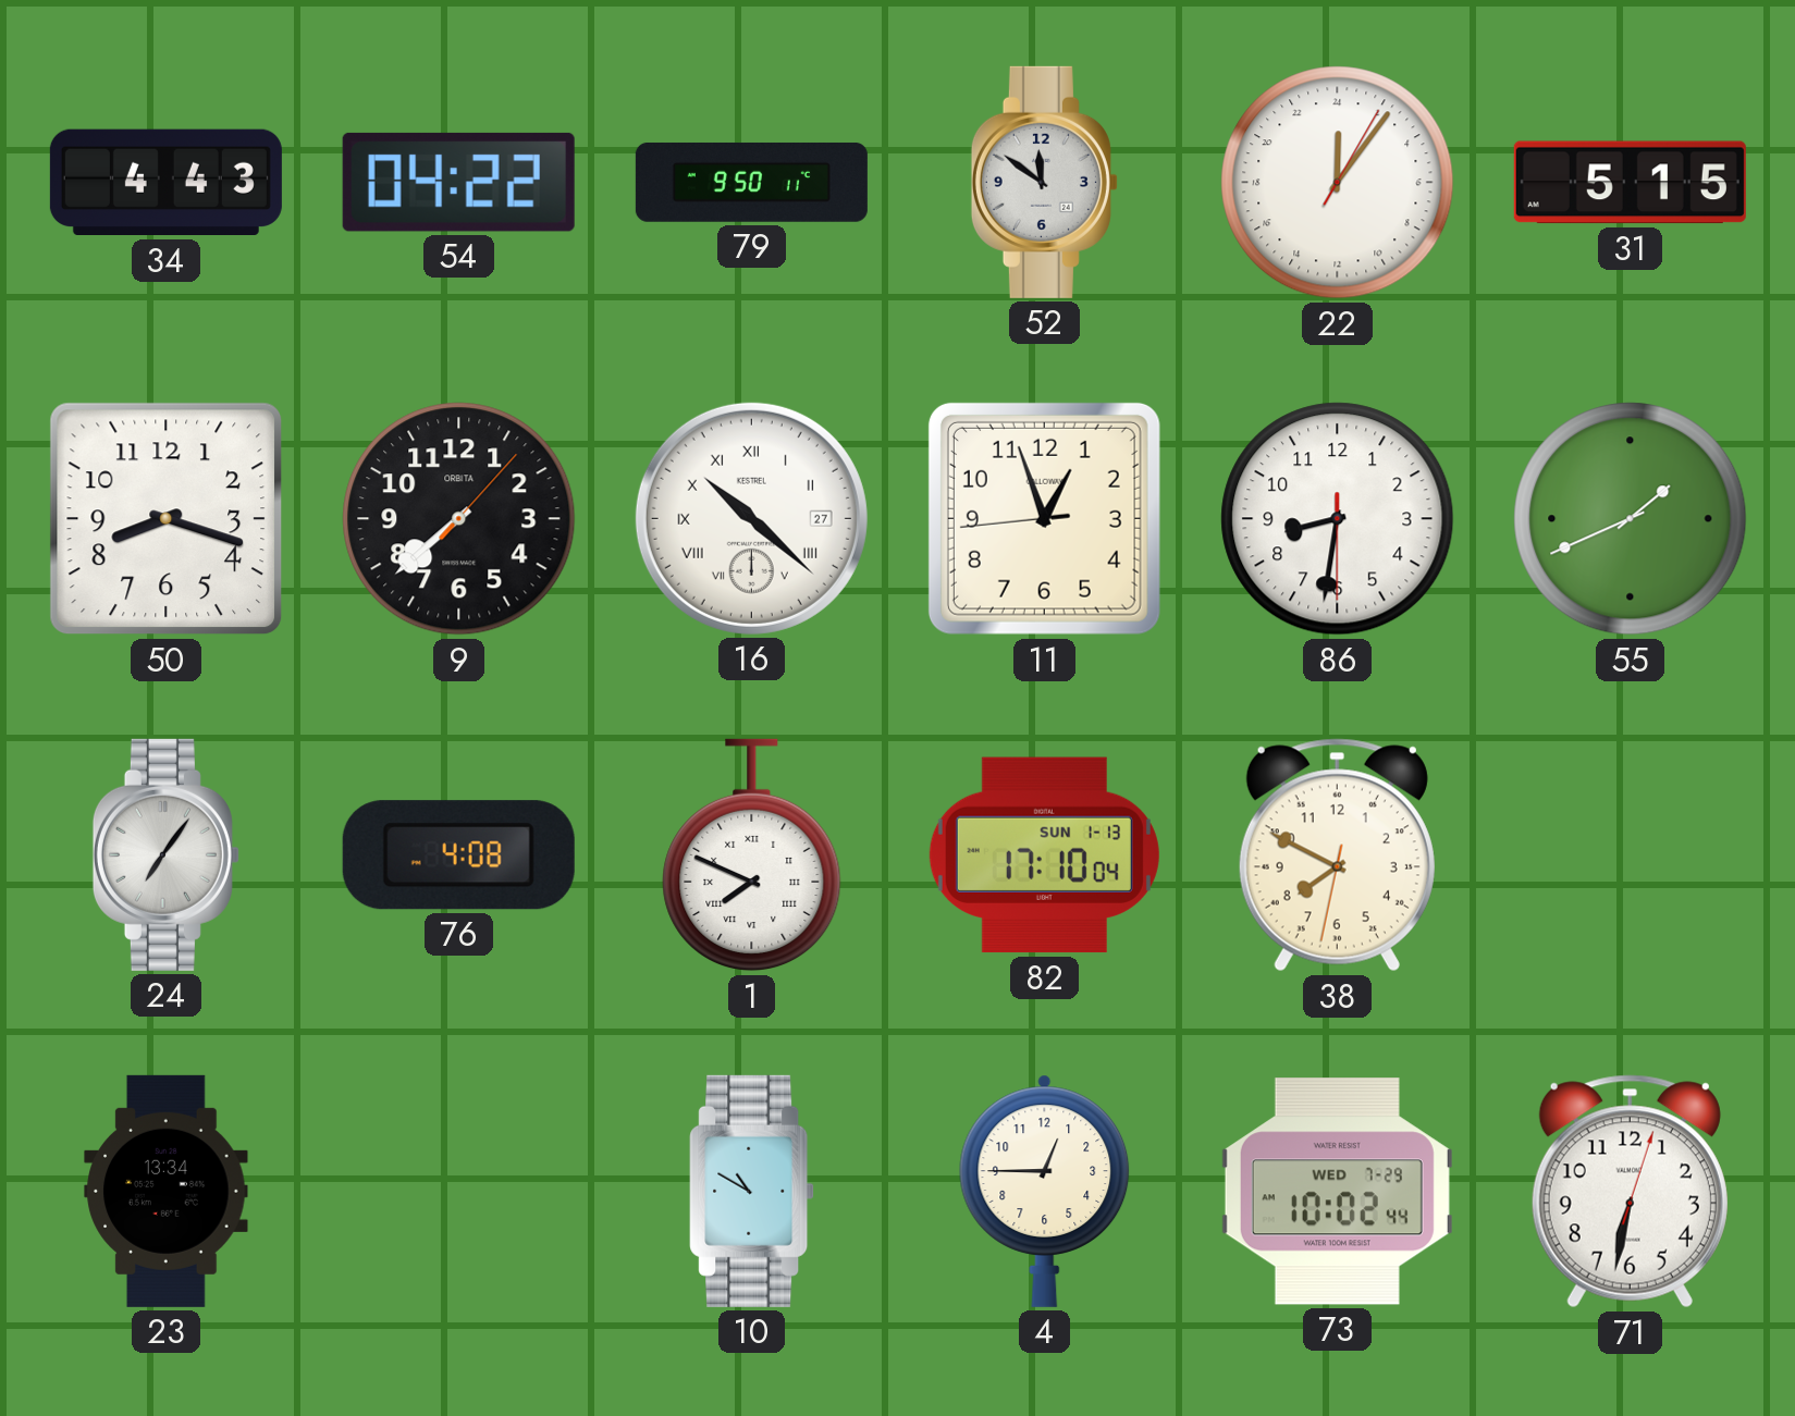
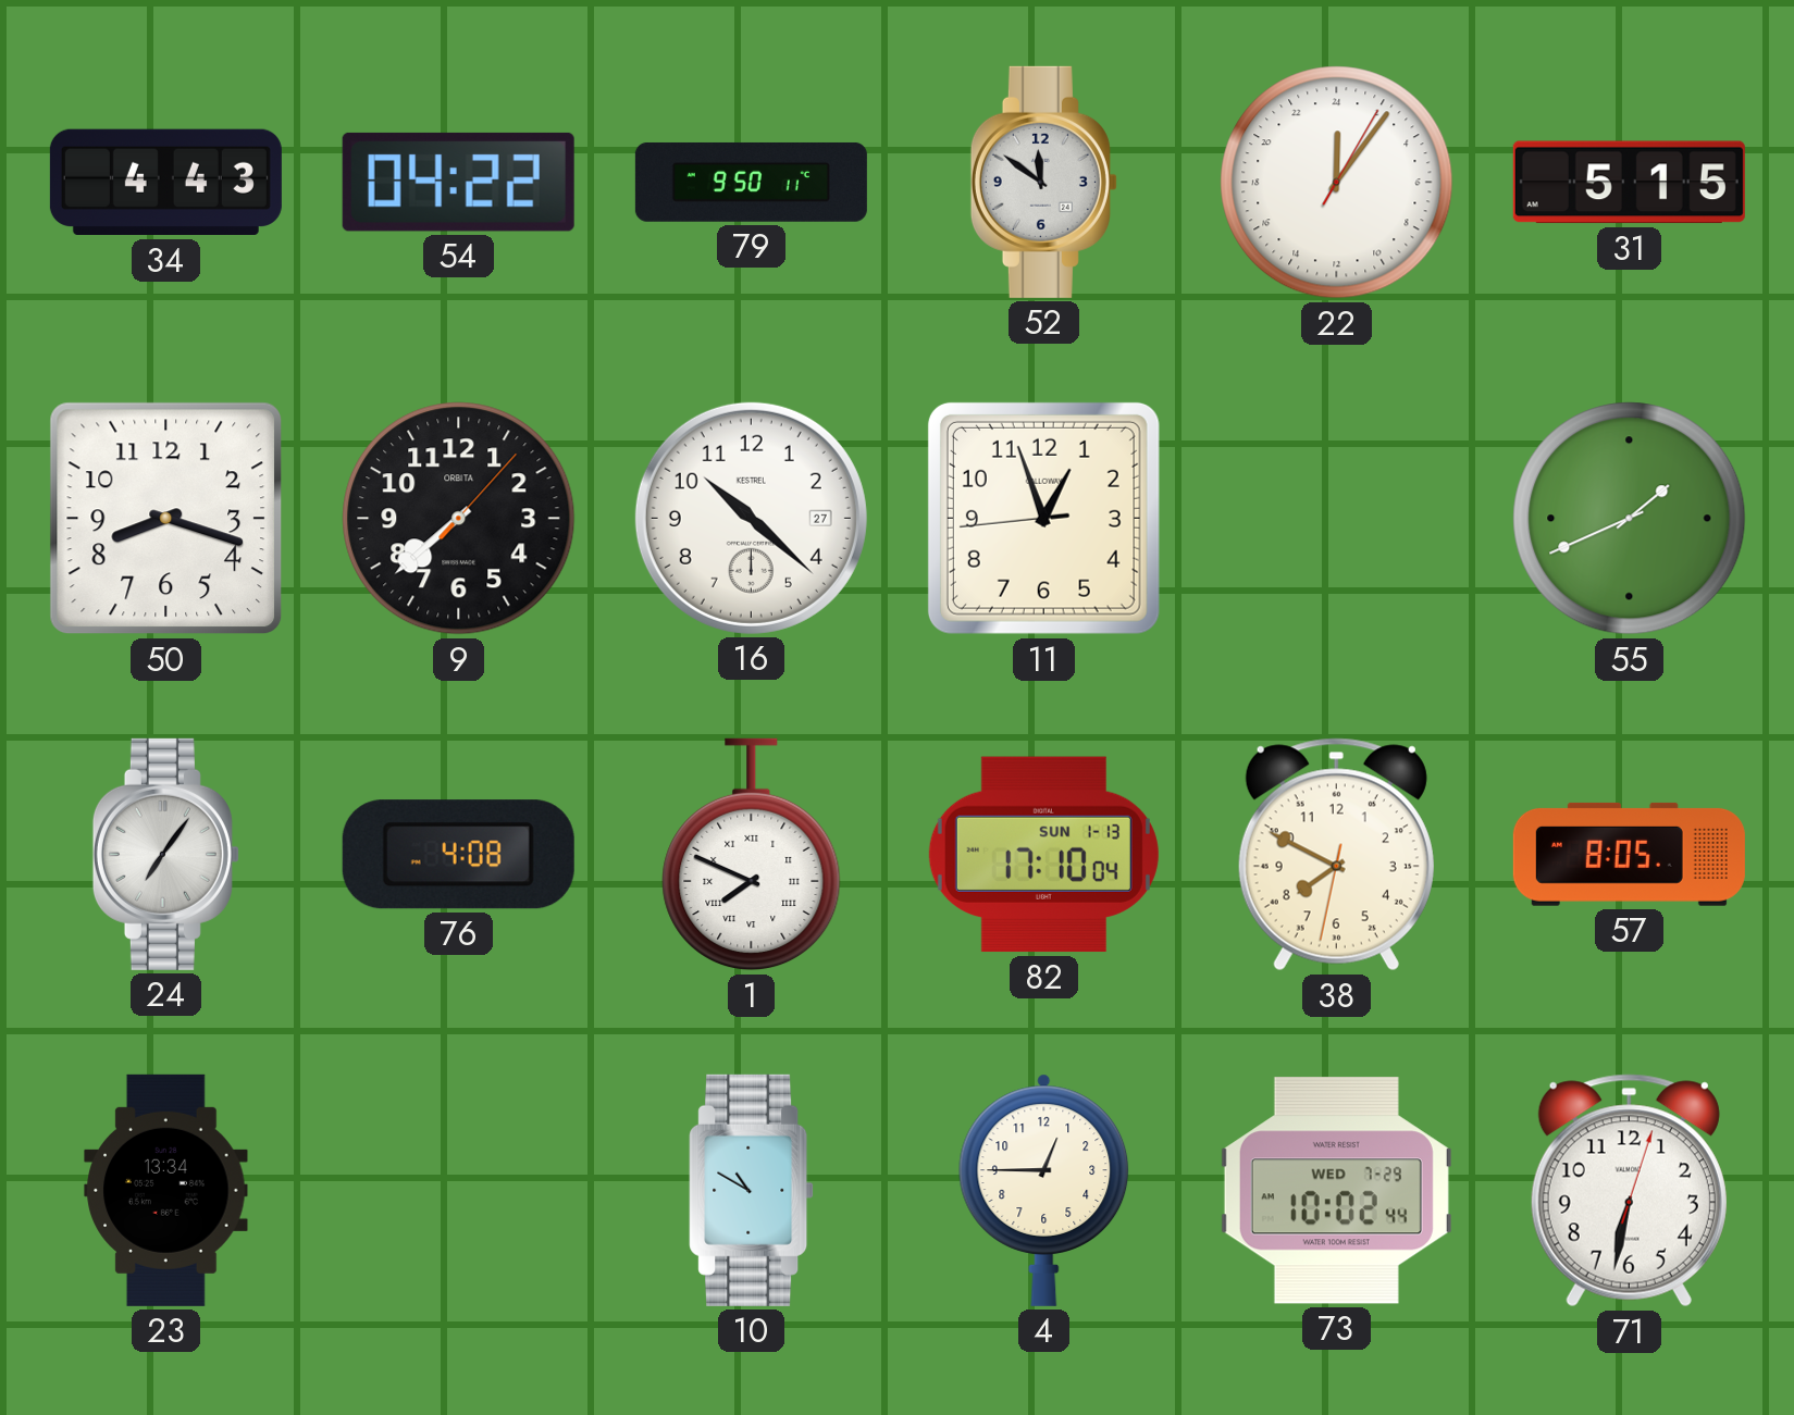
16 numerals: Roman -> Arabic
86: 8:31 -> none
57: none -> 8:05
